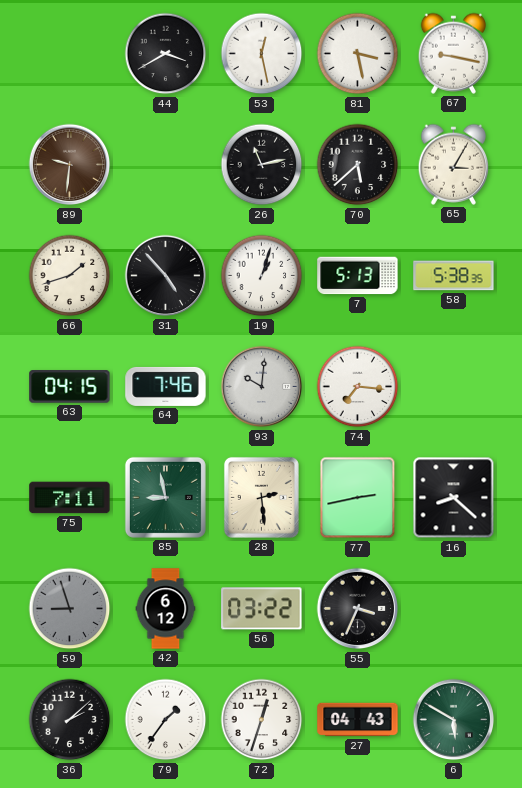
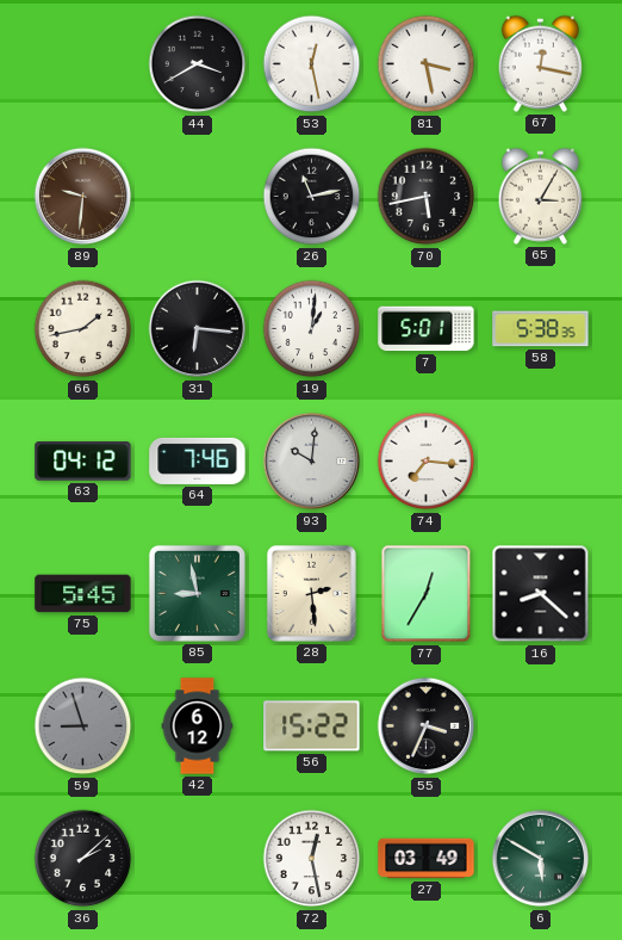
67: 9:17 -> 12:17
70: 5:38 -> 5:43
66: 1:42 -> 1:43
31: 4:53 -> 6:16
19: 1:03 -> 1:01
7: 5:13 -> 5:01
63: 04:15 -> 04:12
75: 7:11 -> 5:45
77: 2:43 -> 12:35
56: 03:22 -> 15:22
79: 1:36 -> none
72: 12:33 -> 12:28
27: 04:43 -> 03:49
